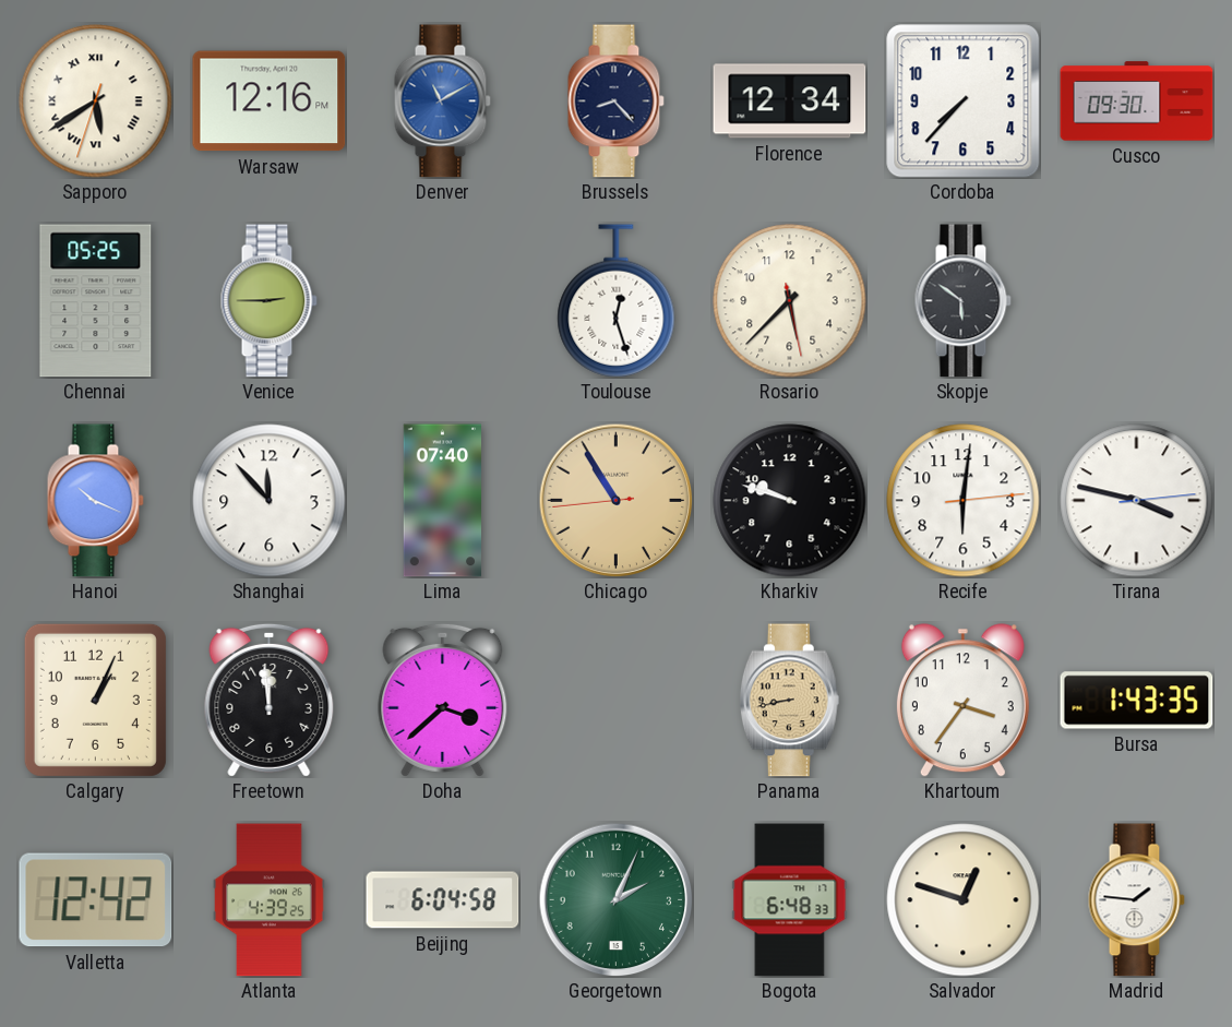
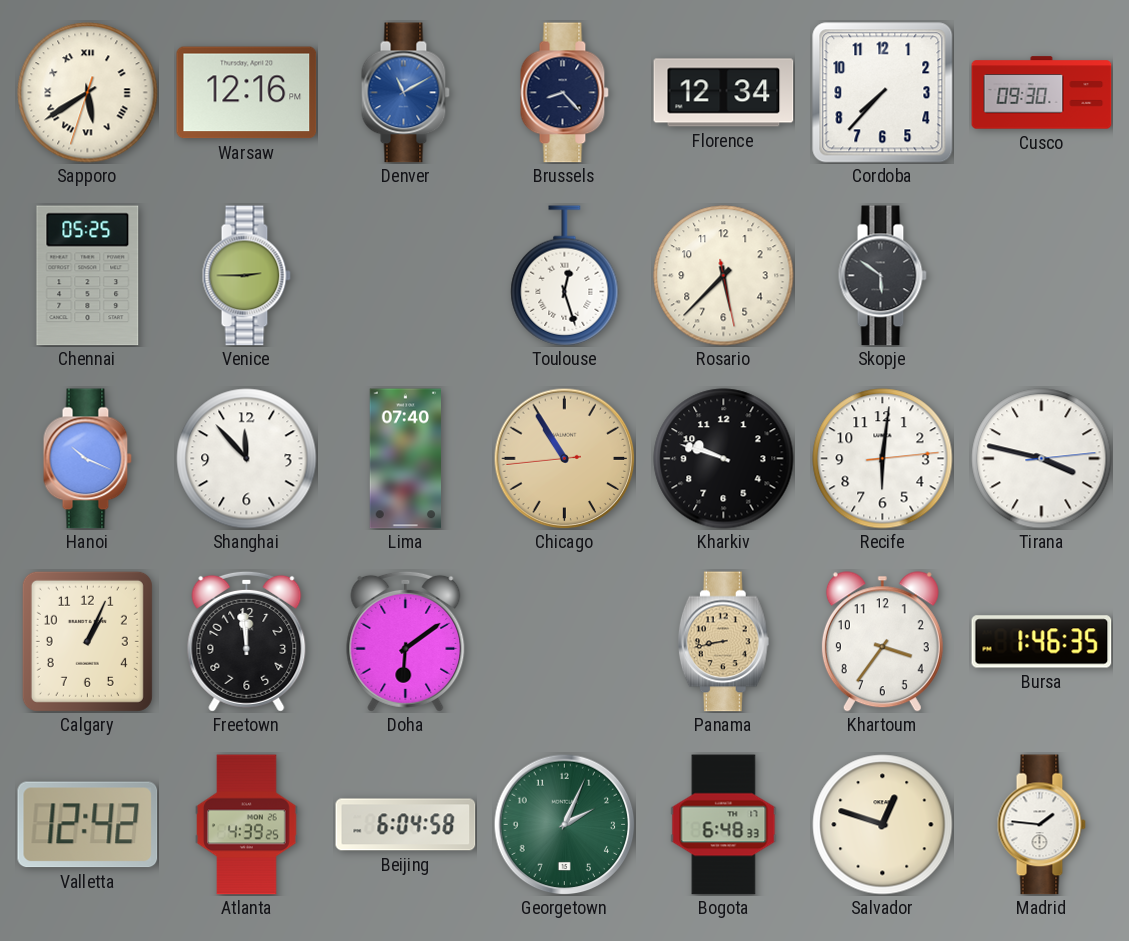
Doha: 3:38 -> 6:09
Bursa: 1:43 -> 1:46
